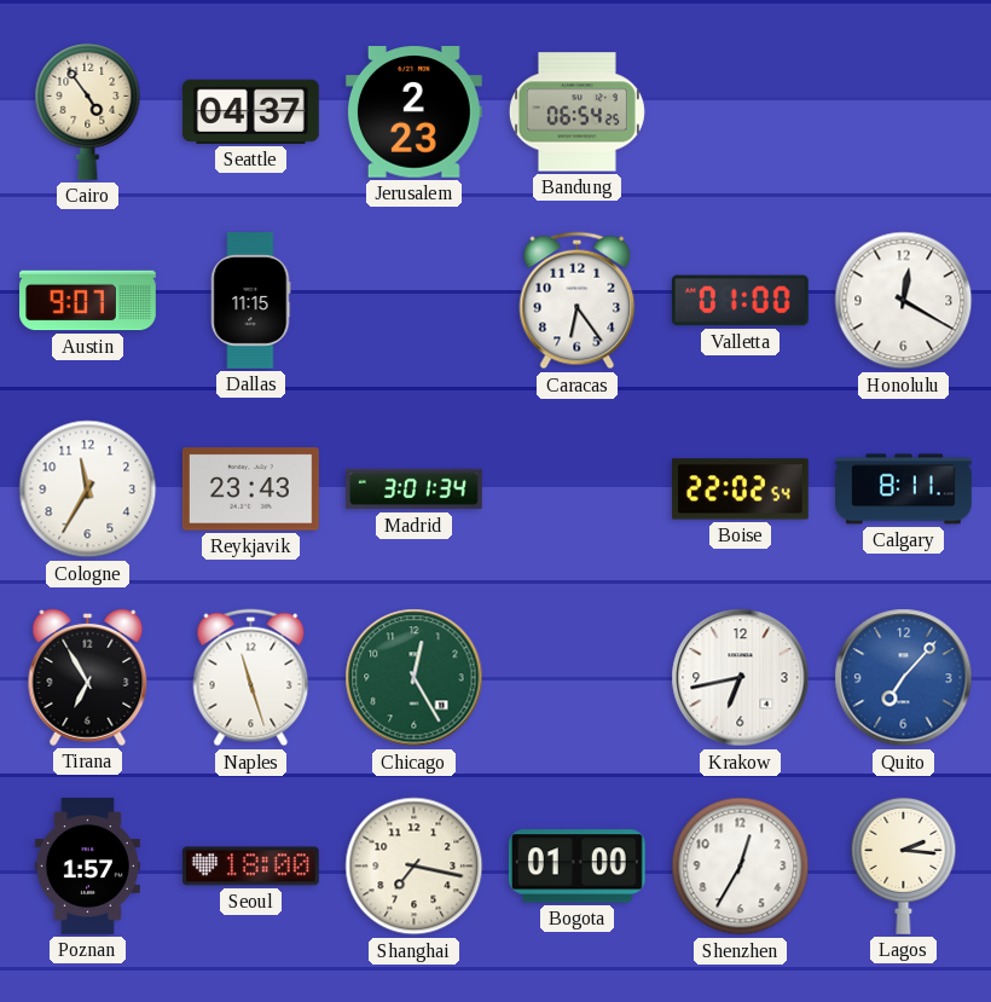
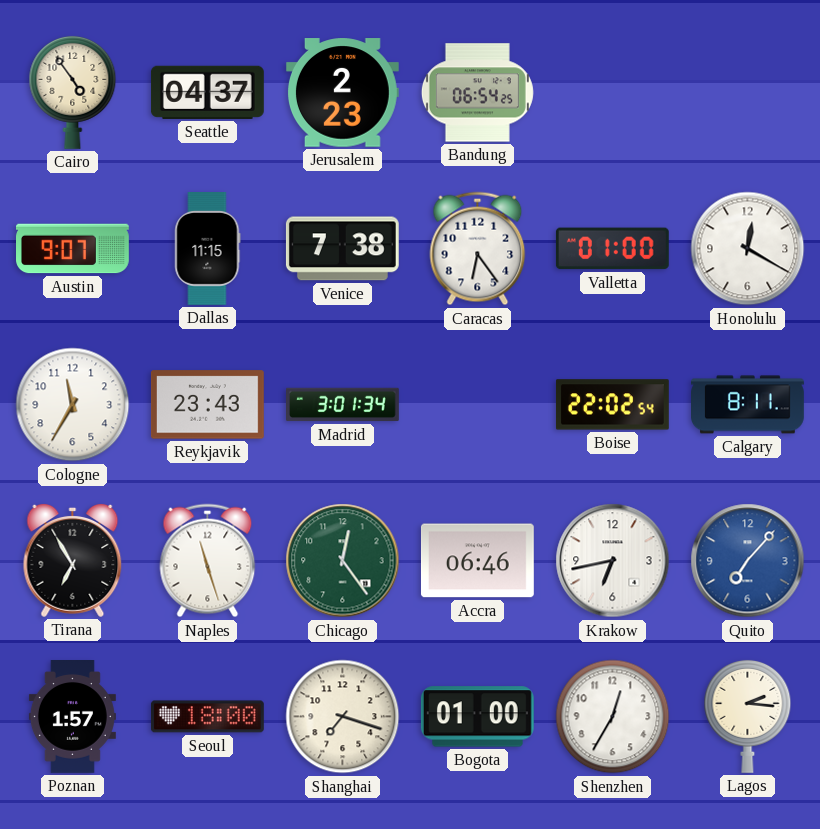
Venice: none -> 7:38
Chicago: 12:25 -> 12:24
Accra: none -> 06:46
Shanghai: 7:17 -> 7:18
